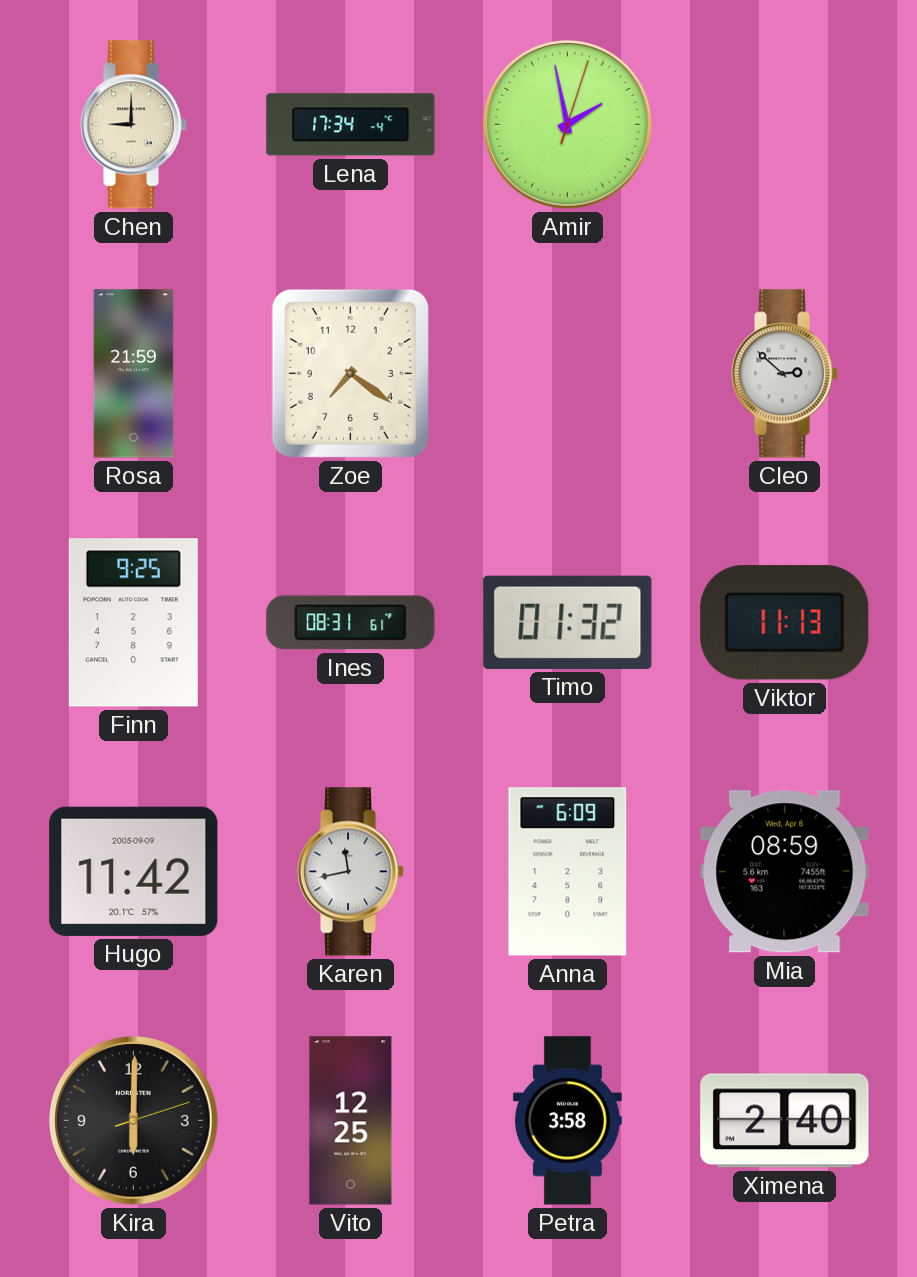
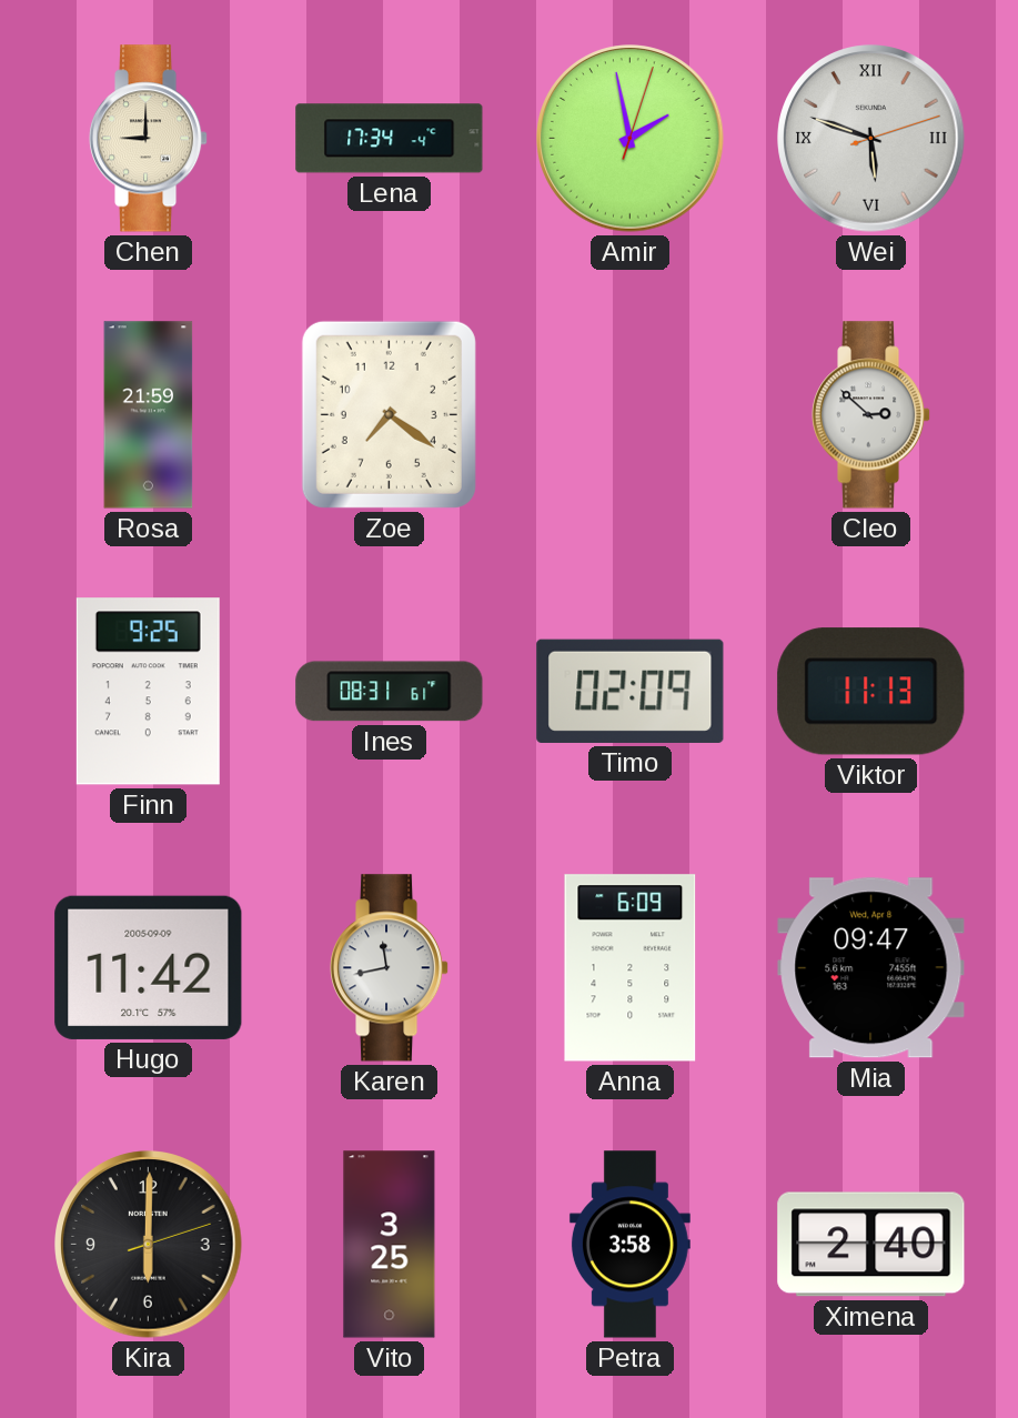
Wei: none -> 5:48
Timo: 01:32 -> 02:09
Mia: 08:59 -> 09:47
Vito: 12:25 -> 3:25
